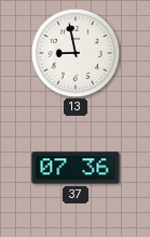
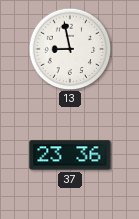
37: 07:36 -> 23:36
